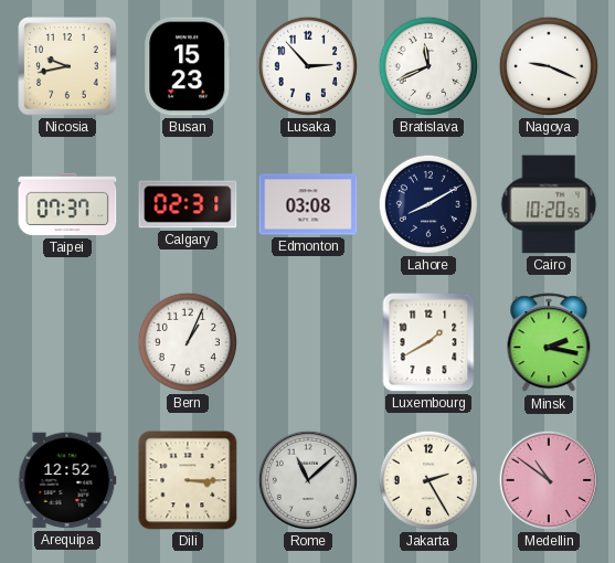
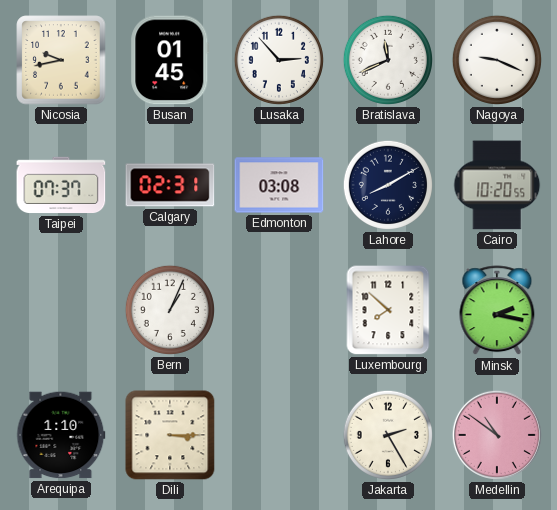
Busan: 15:23 -> 01:45
Luxembourg: 1:40 -> 7:52
Arequipa: 12:52 -> 1:10
Rome: 11:08 -> none
